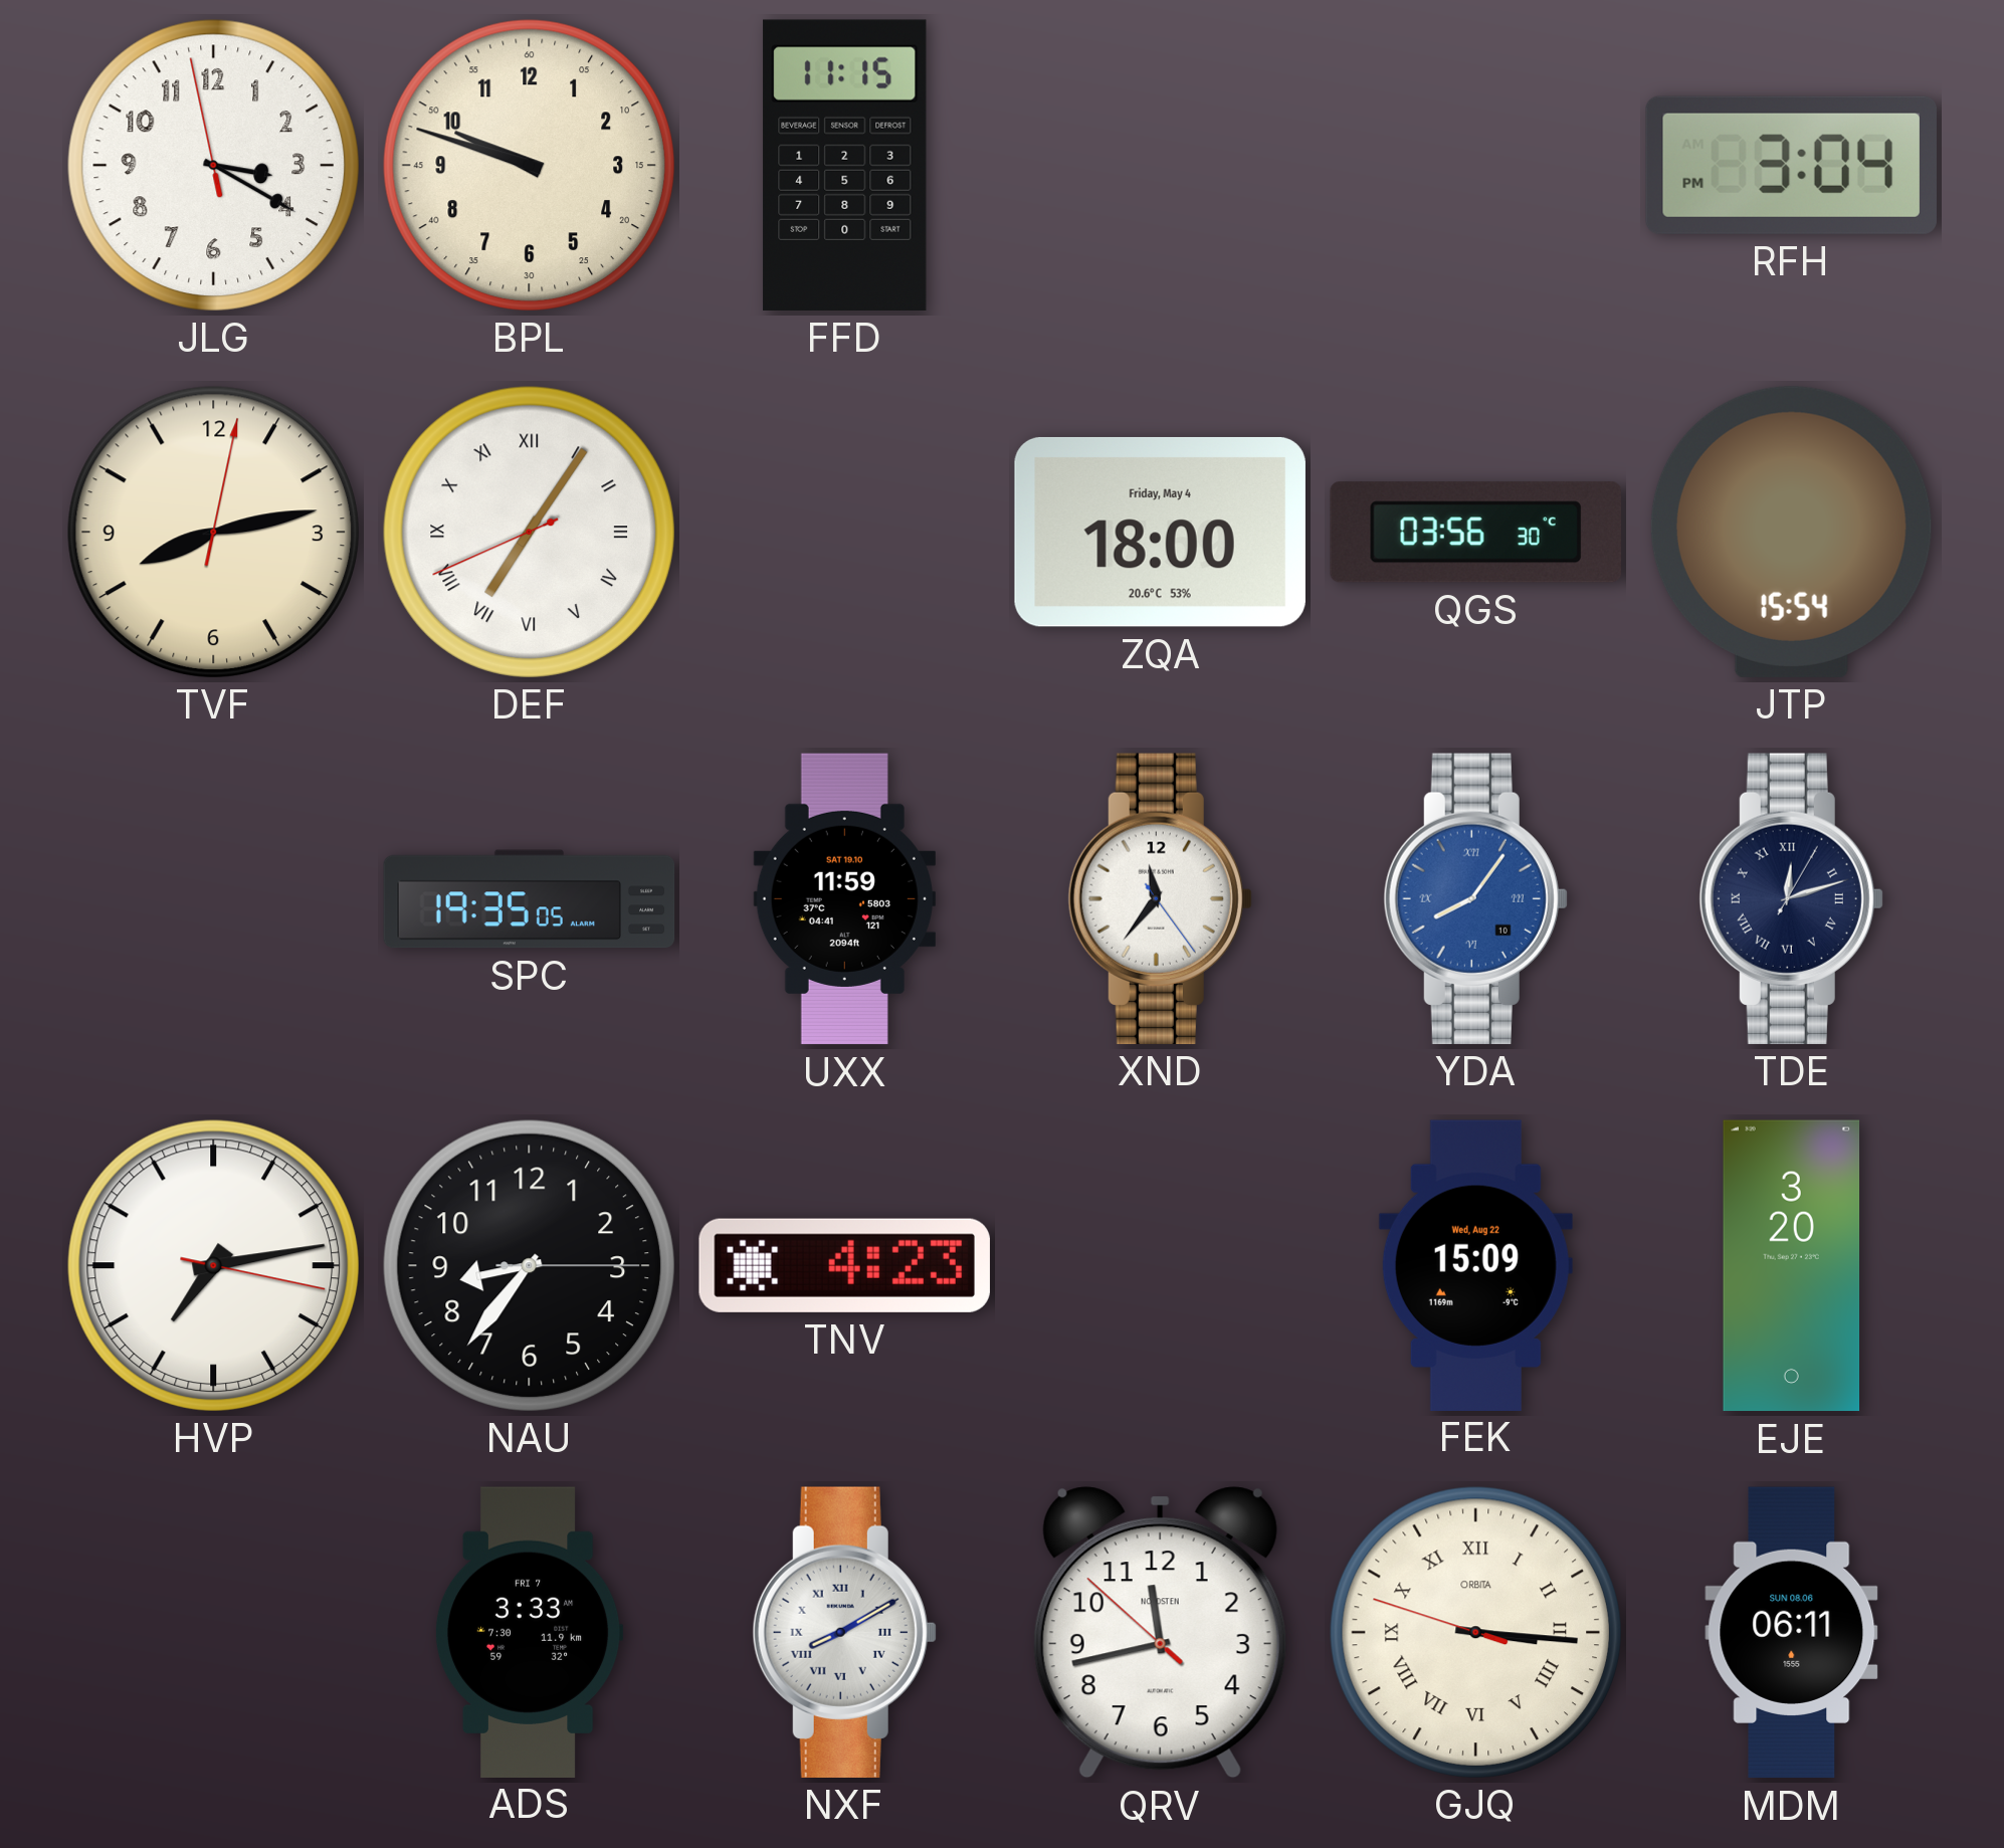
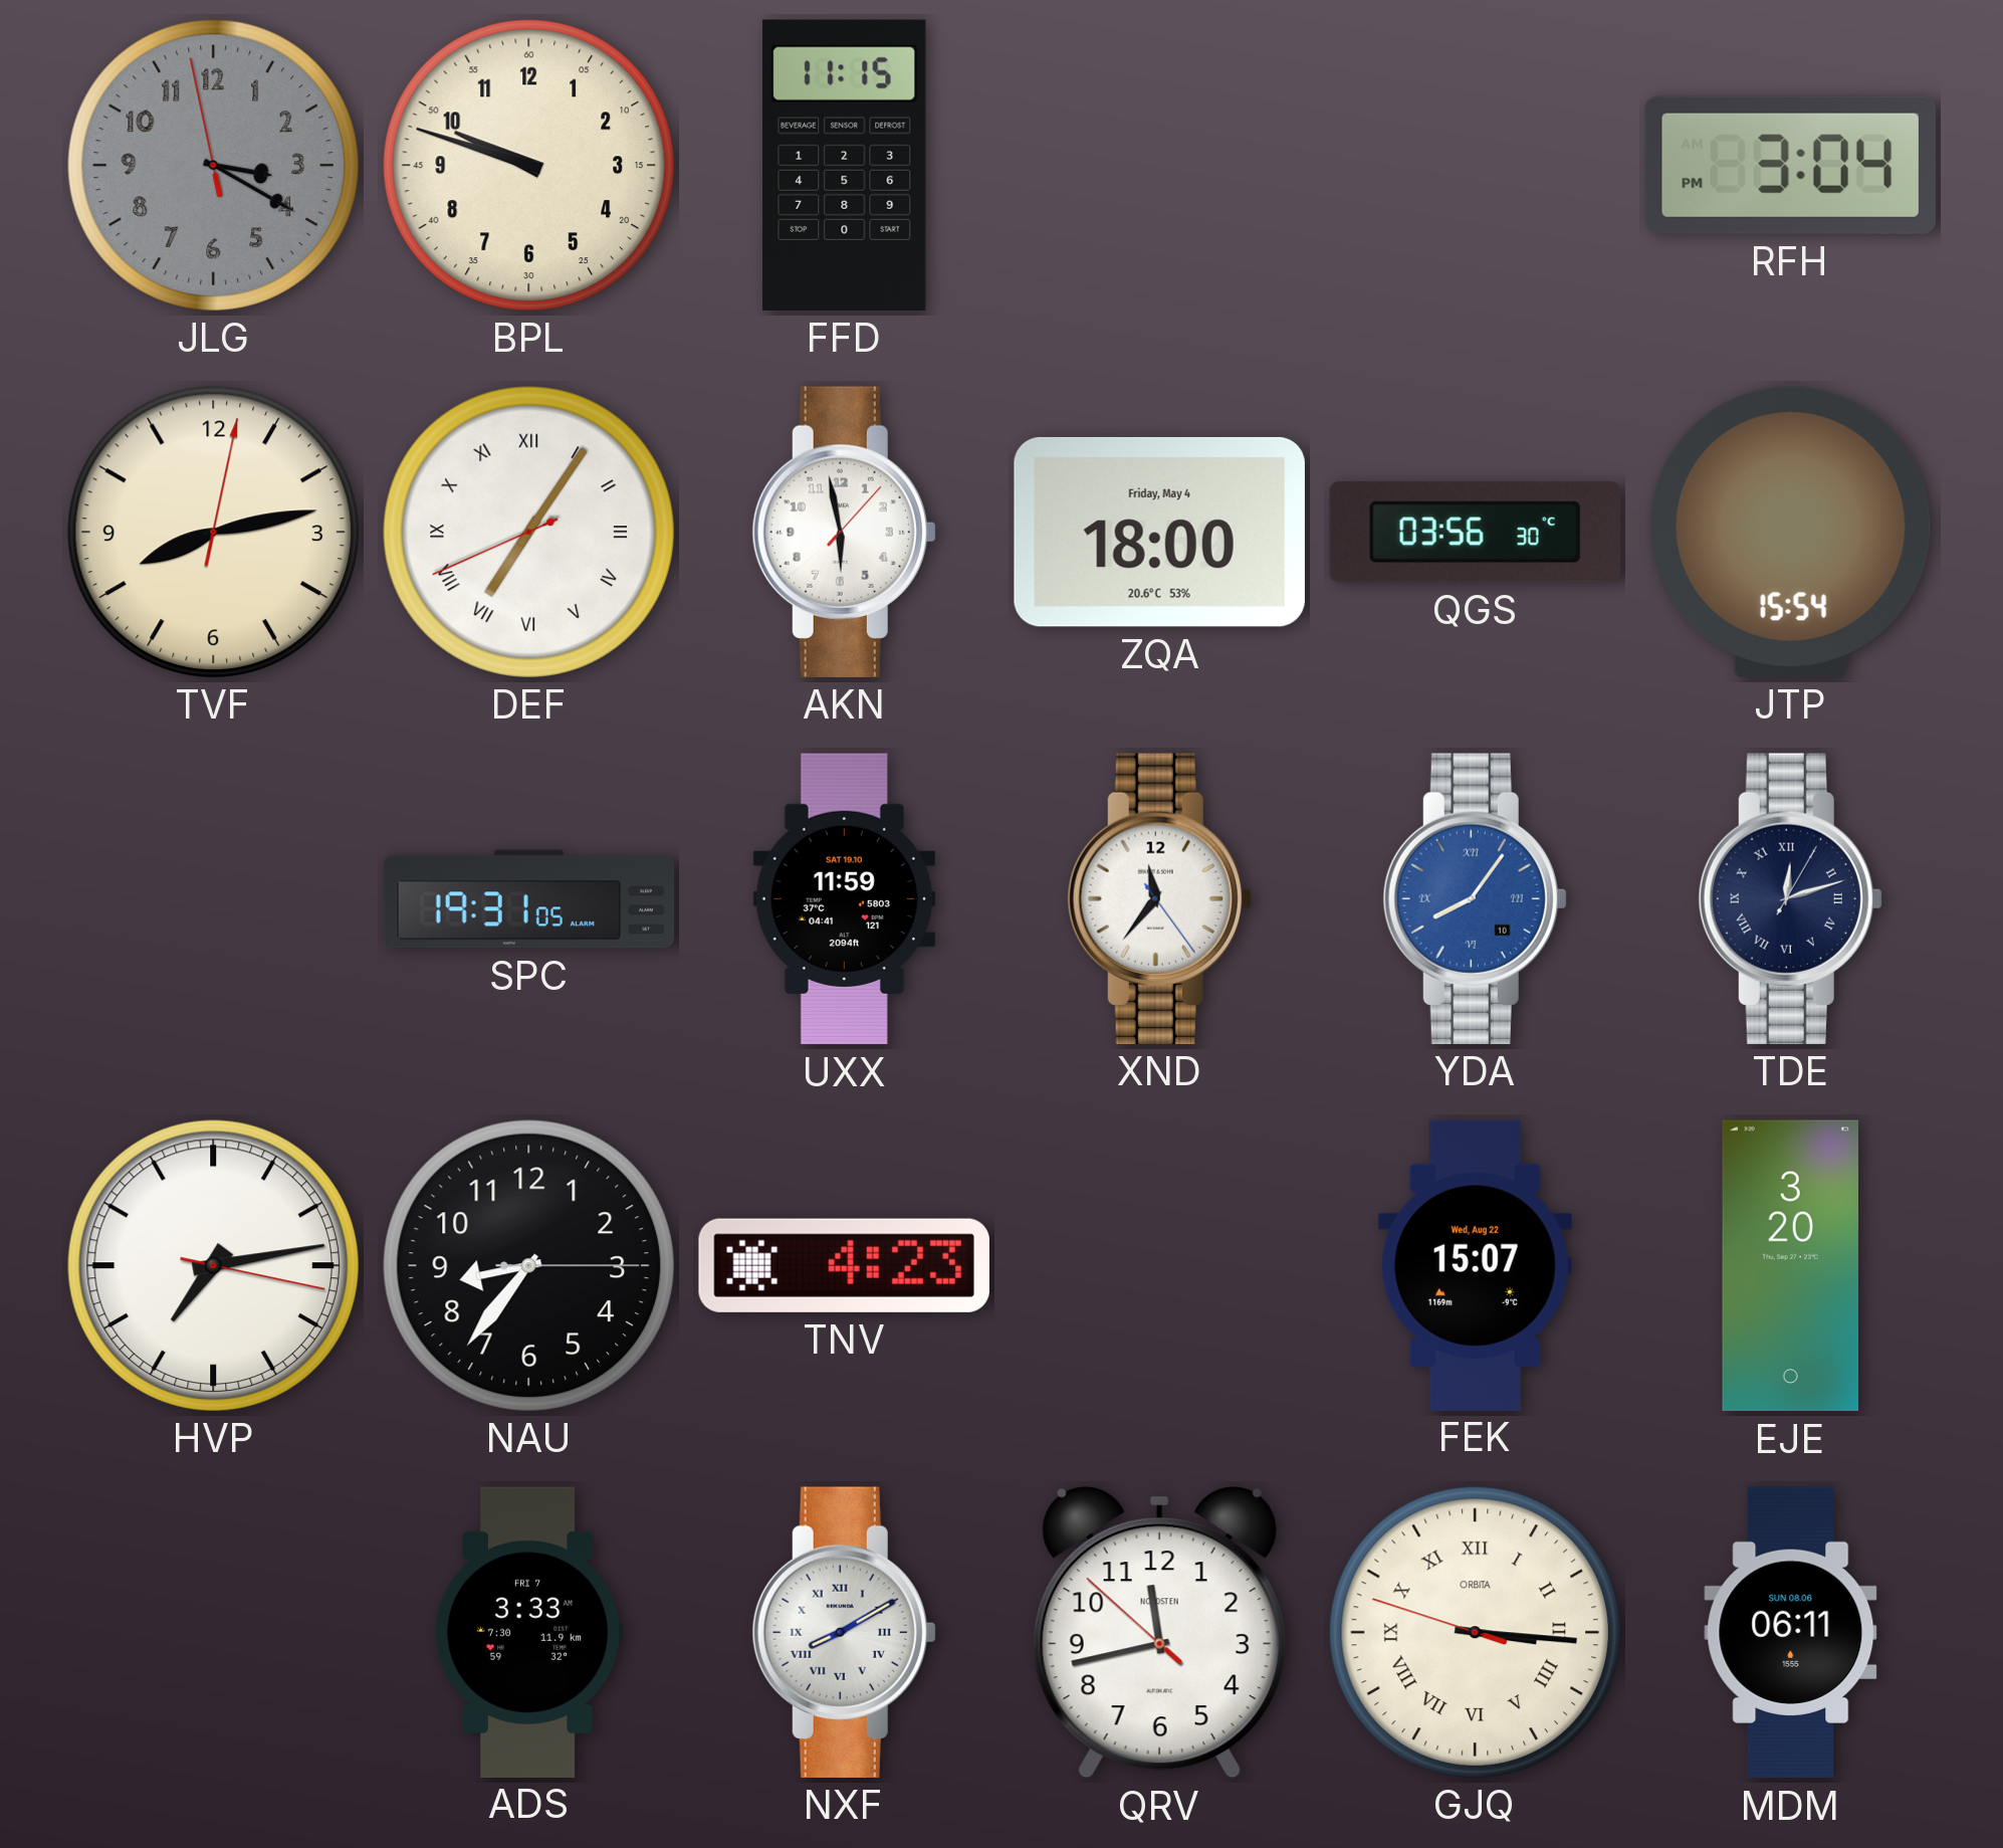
JLG dial: white -> grey
AKN: none -> 5:58
SPC: 19:35 -> 19:31
FEK: 15:09 -> 15:07
